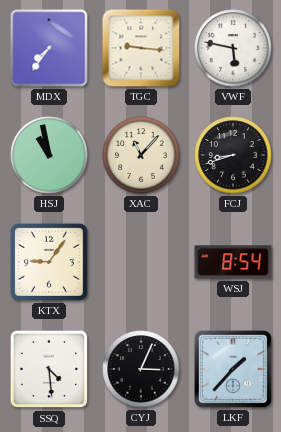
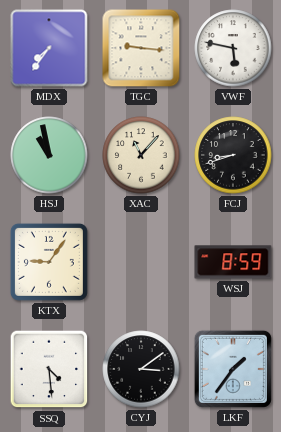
WSJ: 8:54 -> 8:59
CYJ: 3:04 -> 3:09
LKF: 1:37 -> 1:36
